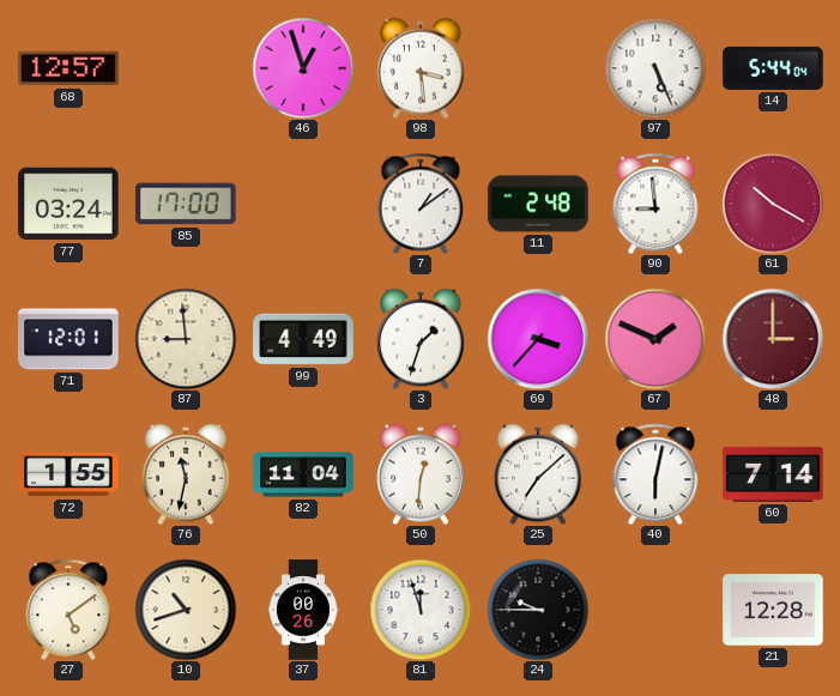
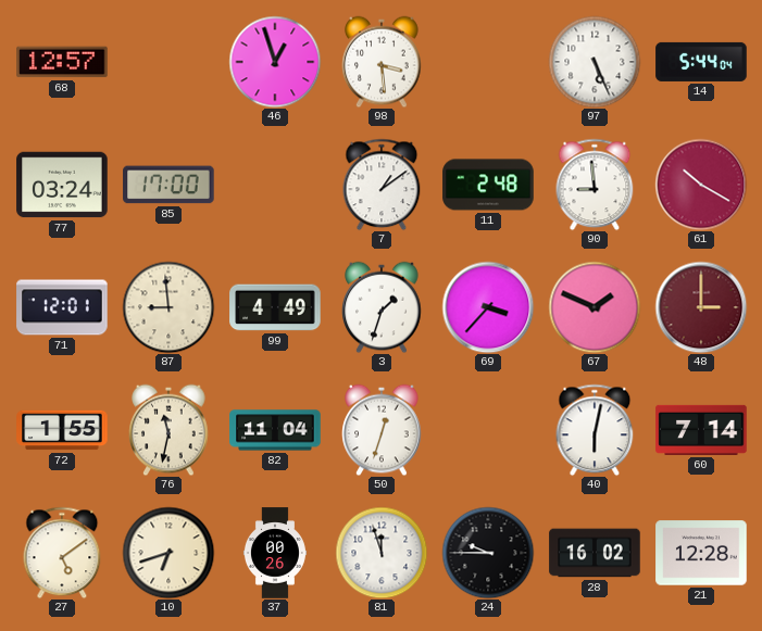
50: 12:31 -> 12:33
25: 7:08 -> none
10: 10:42 -> 6:42
28: none -> 16:02
